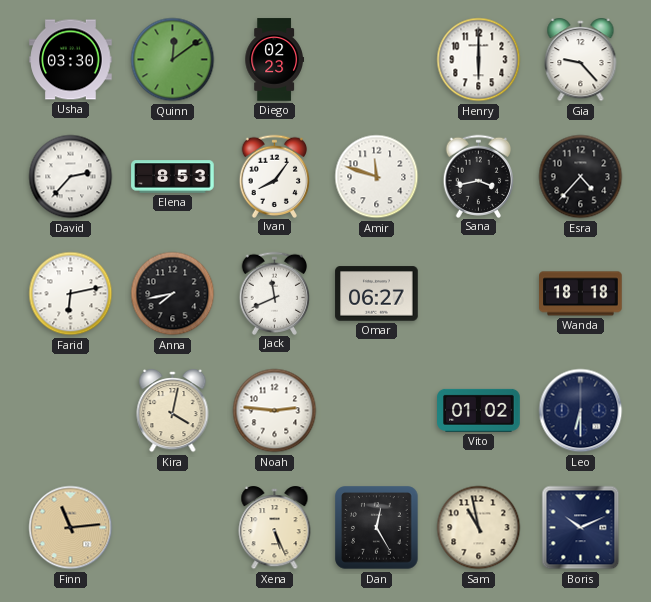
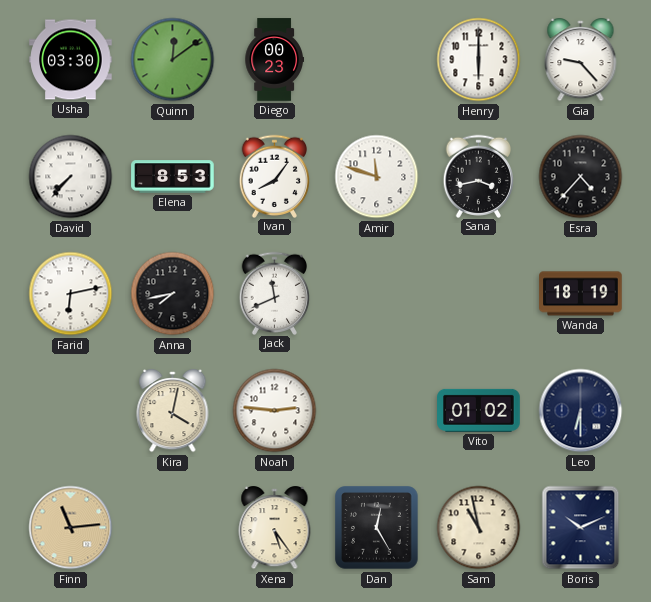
Diego: 02:23 -> 00:23
David: 2:37 -> 7:37
Omar: 06:27 -> none
Wanda: 18:18 -> 18:19
Xena: 5:26 -> 5:24
